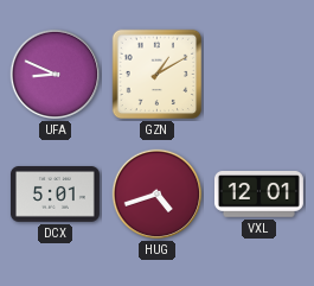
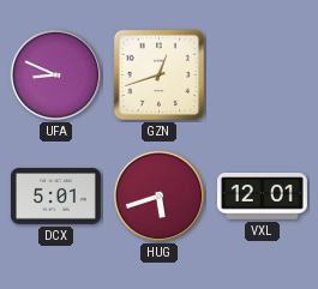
GZN: 1:10 -> 12:42
HUG: 4:42 -> 5:42
